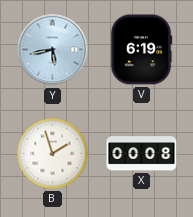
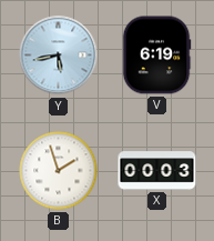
X: 00:08 -> 00:03
